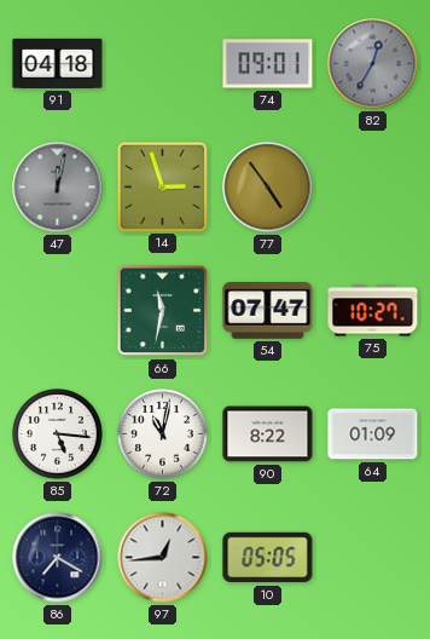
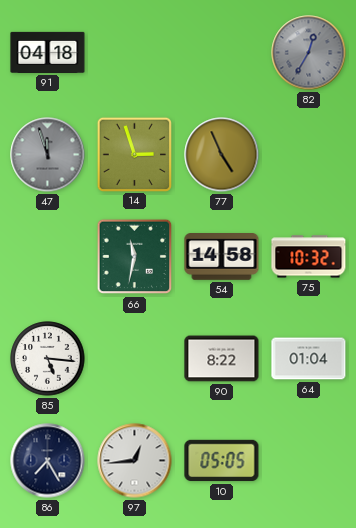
74: 09:01 -> none
47: 12:02 -> 11:57
77: 4:54 -> 4:56
54: 07:47 -> 14:58
75: 10:27 -> 10:32
72: 11:02 -> none
64: 01:09 -> 01:04
86: 7:20 -> 7:25
